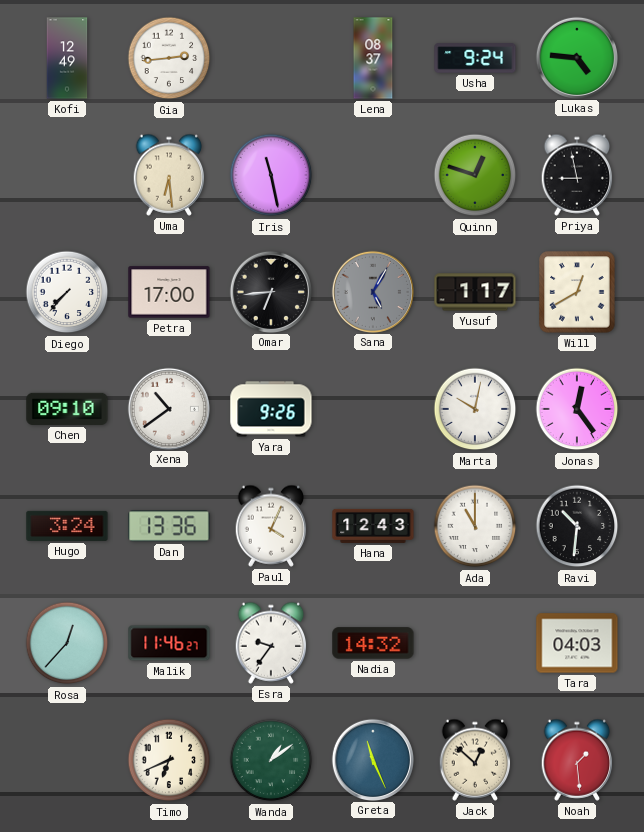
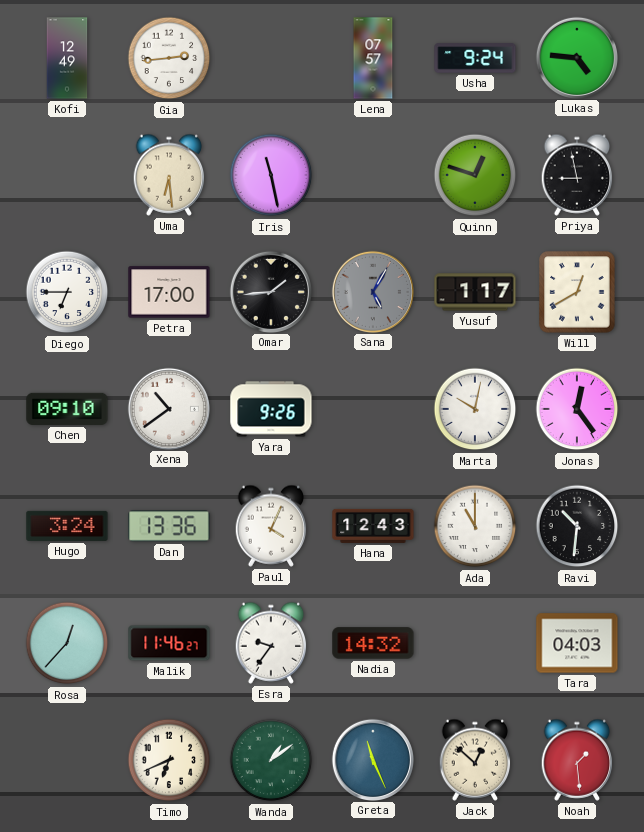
Lena: 08:37 -> 07:57
Diego: 7:37 -> 6:45
Omar: 6:44 -> 1:44
